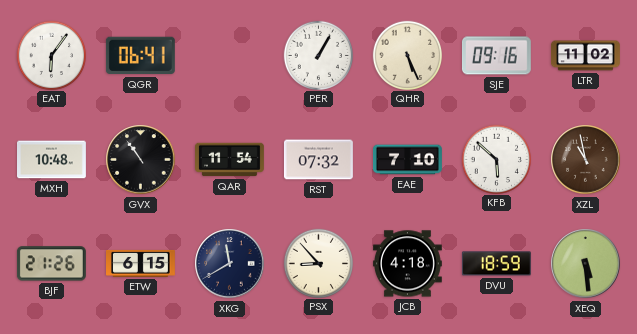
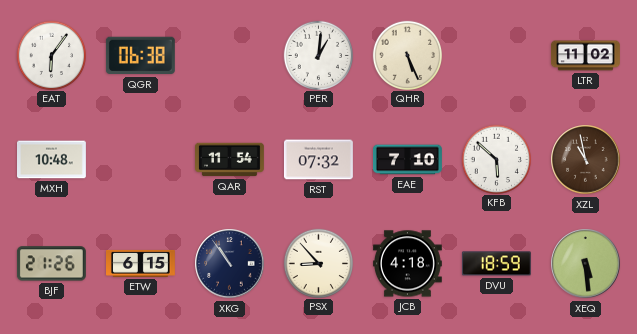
QGR: 06:41 -> 06:38
PER: 1:05 -> 1:01
SJE: 09:16 -> none
GVX: 10:54 -> none
XKG: 11:40 -> 10:54
